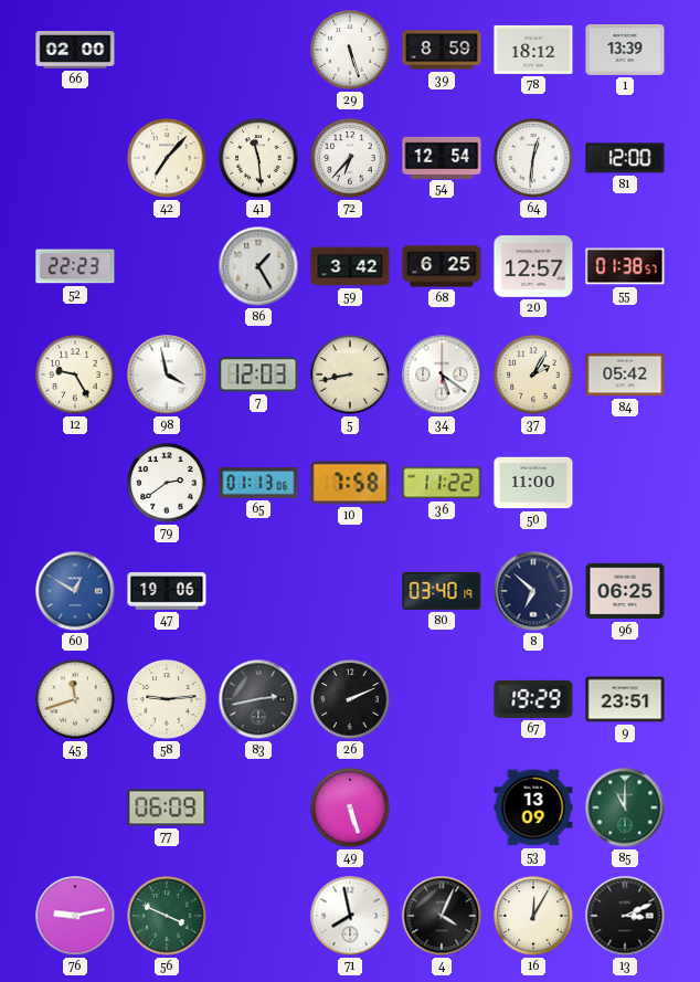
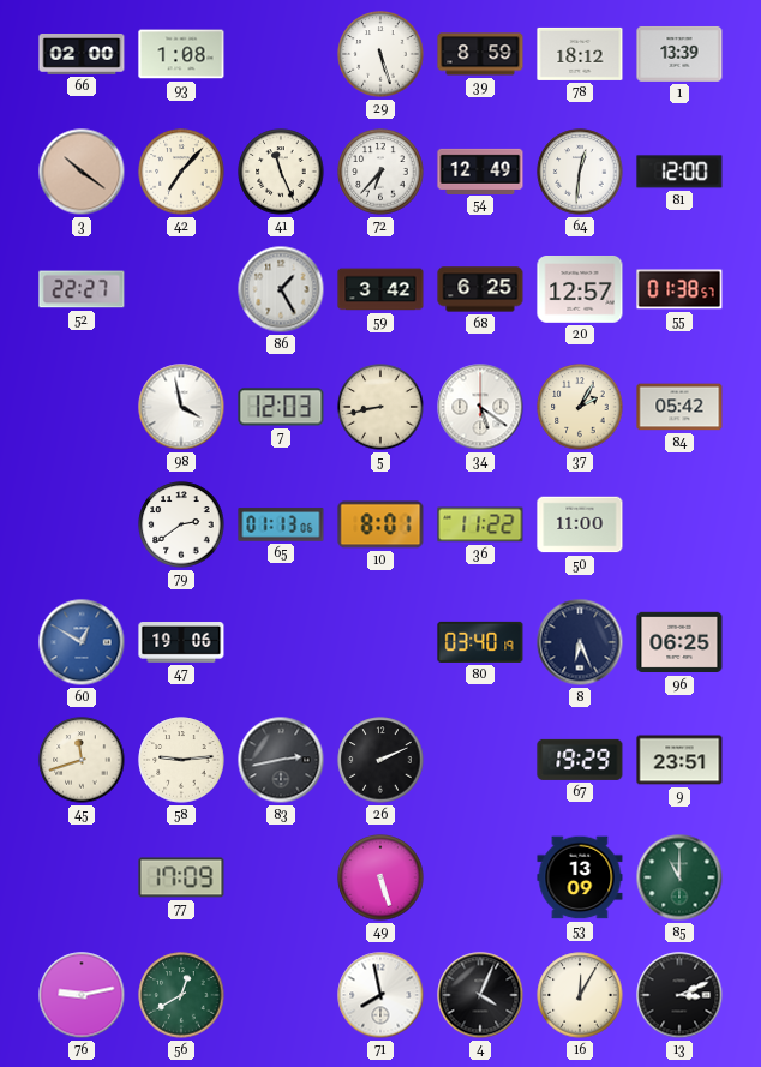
93: none -> 1:08
3: none -> 10:21
41: 11:29 -> 11:26
54: 12:54 -> 12:49
52: 22:23 -> 22:27
12: 9:25 -> none
10: 7:58 -> 8:01
8: 6:52 -> 6:26
77: 06:09 -> 17:09
56: 3:49 -> 12:40
